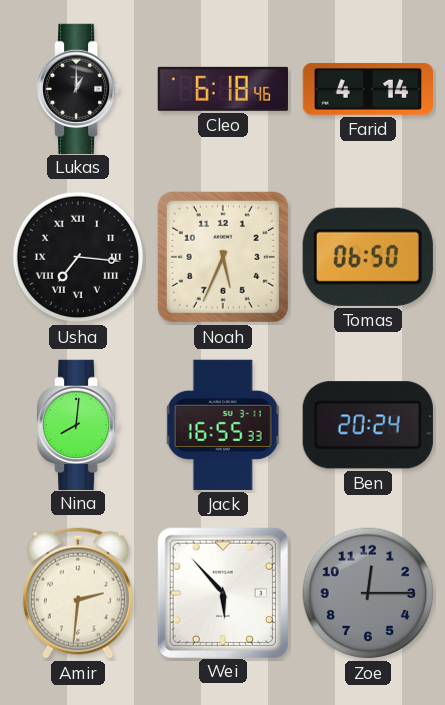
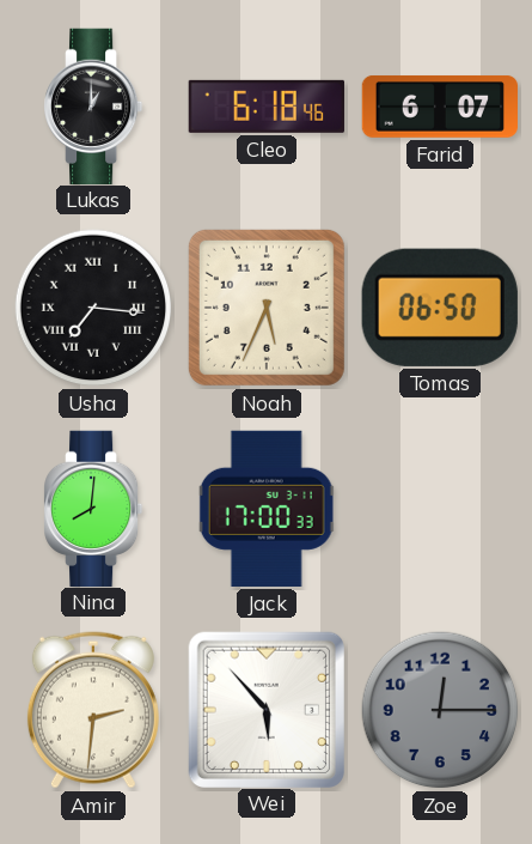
Farid: 4:14 -> 6:07
Jack: 16:55 -> 17:00
Ben: 20:24 -> none
